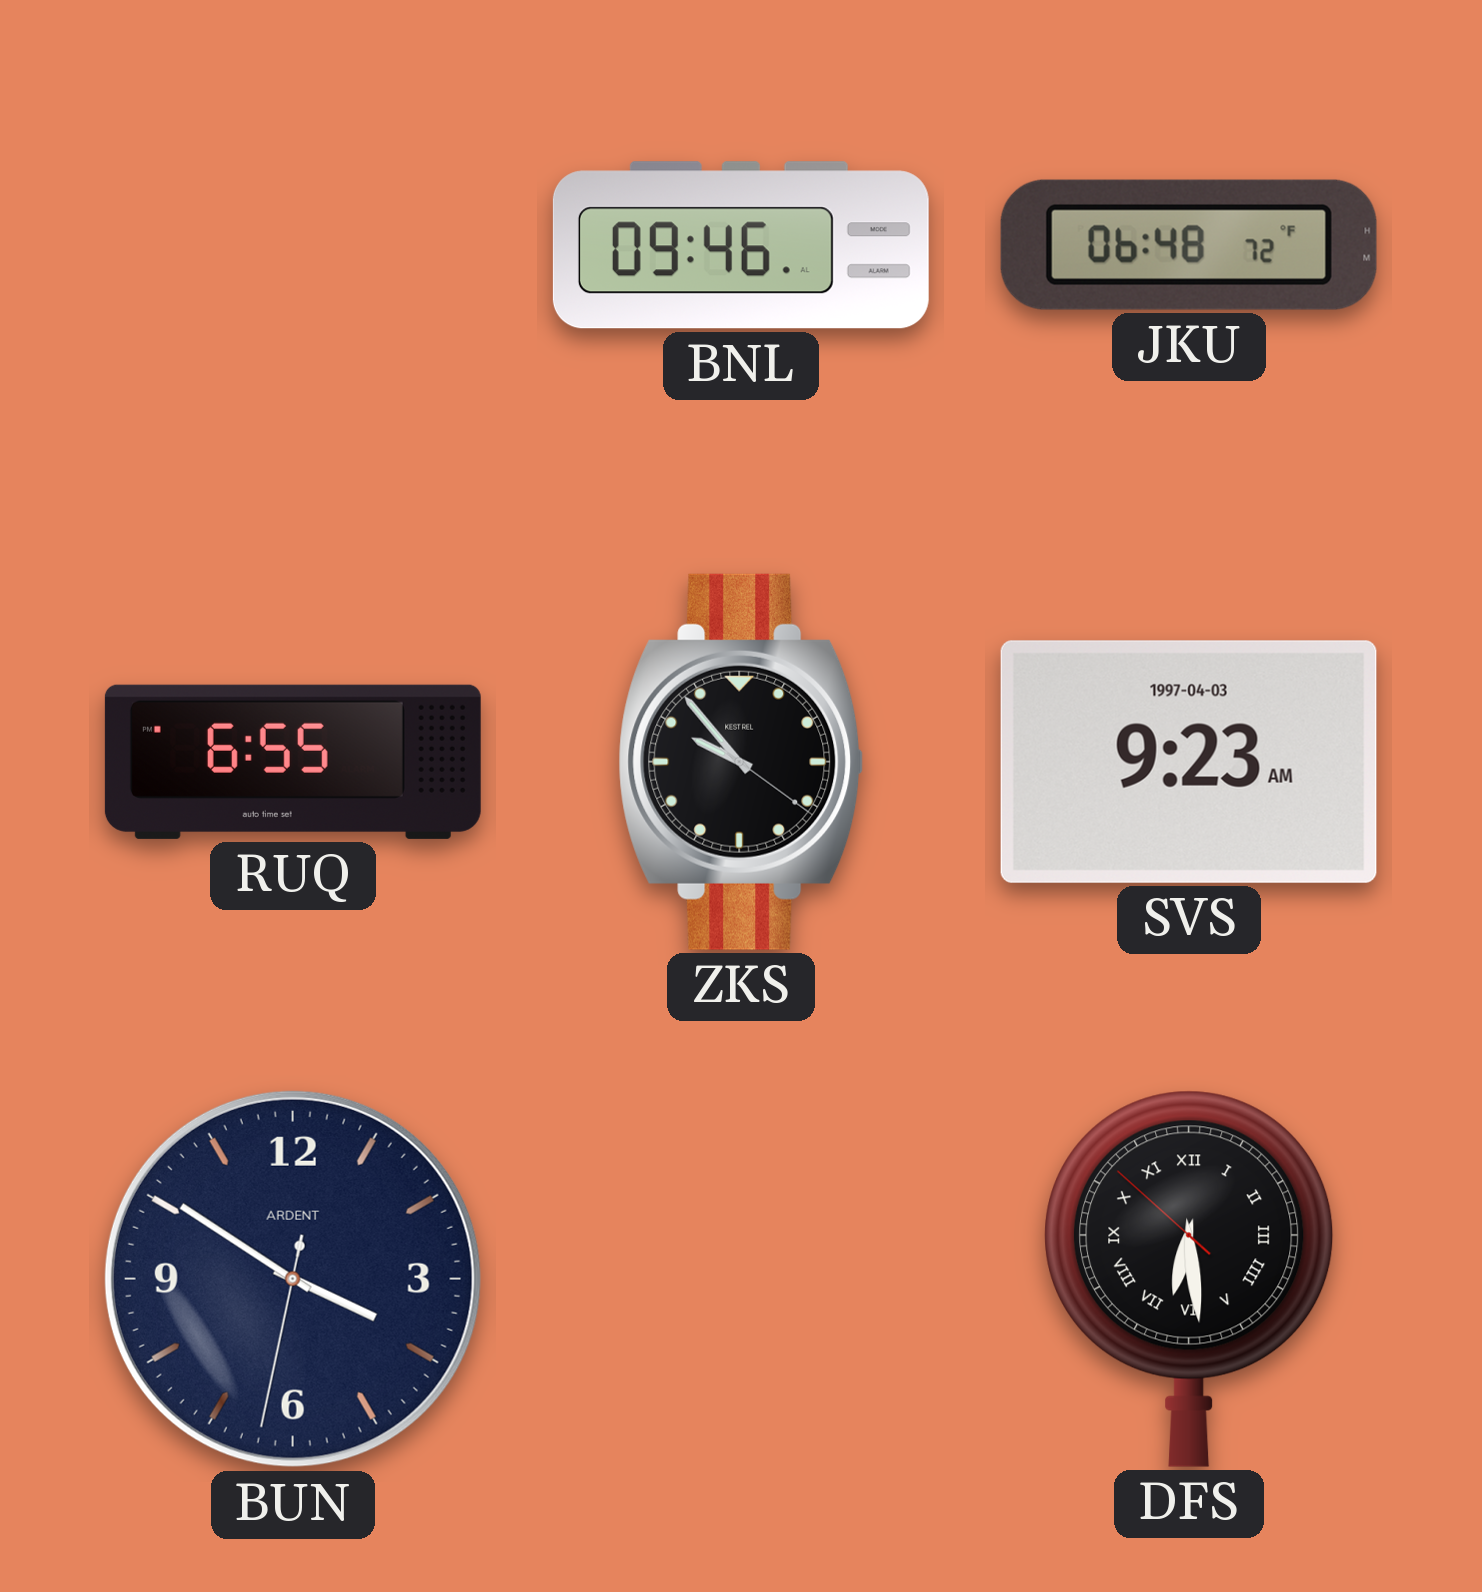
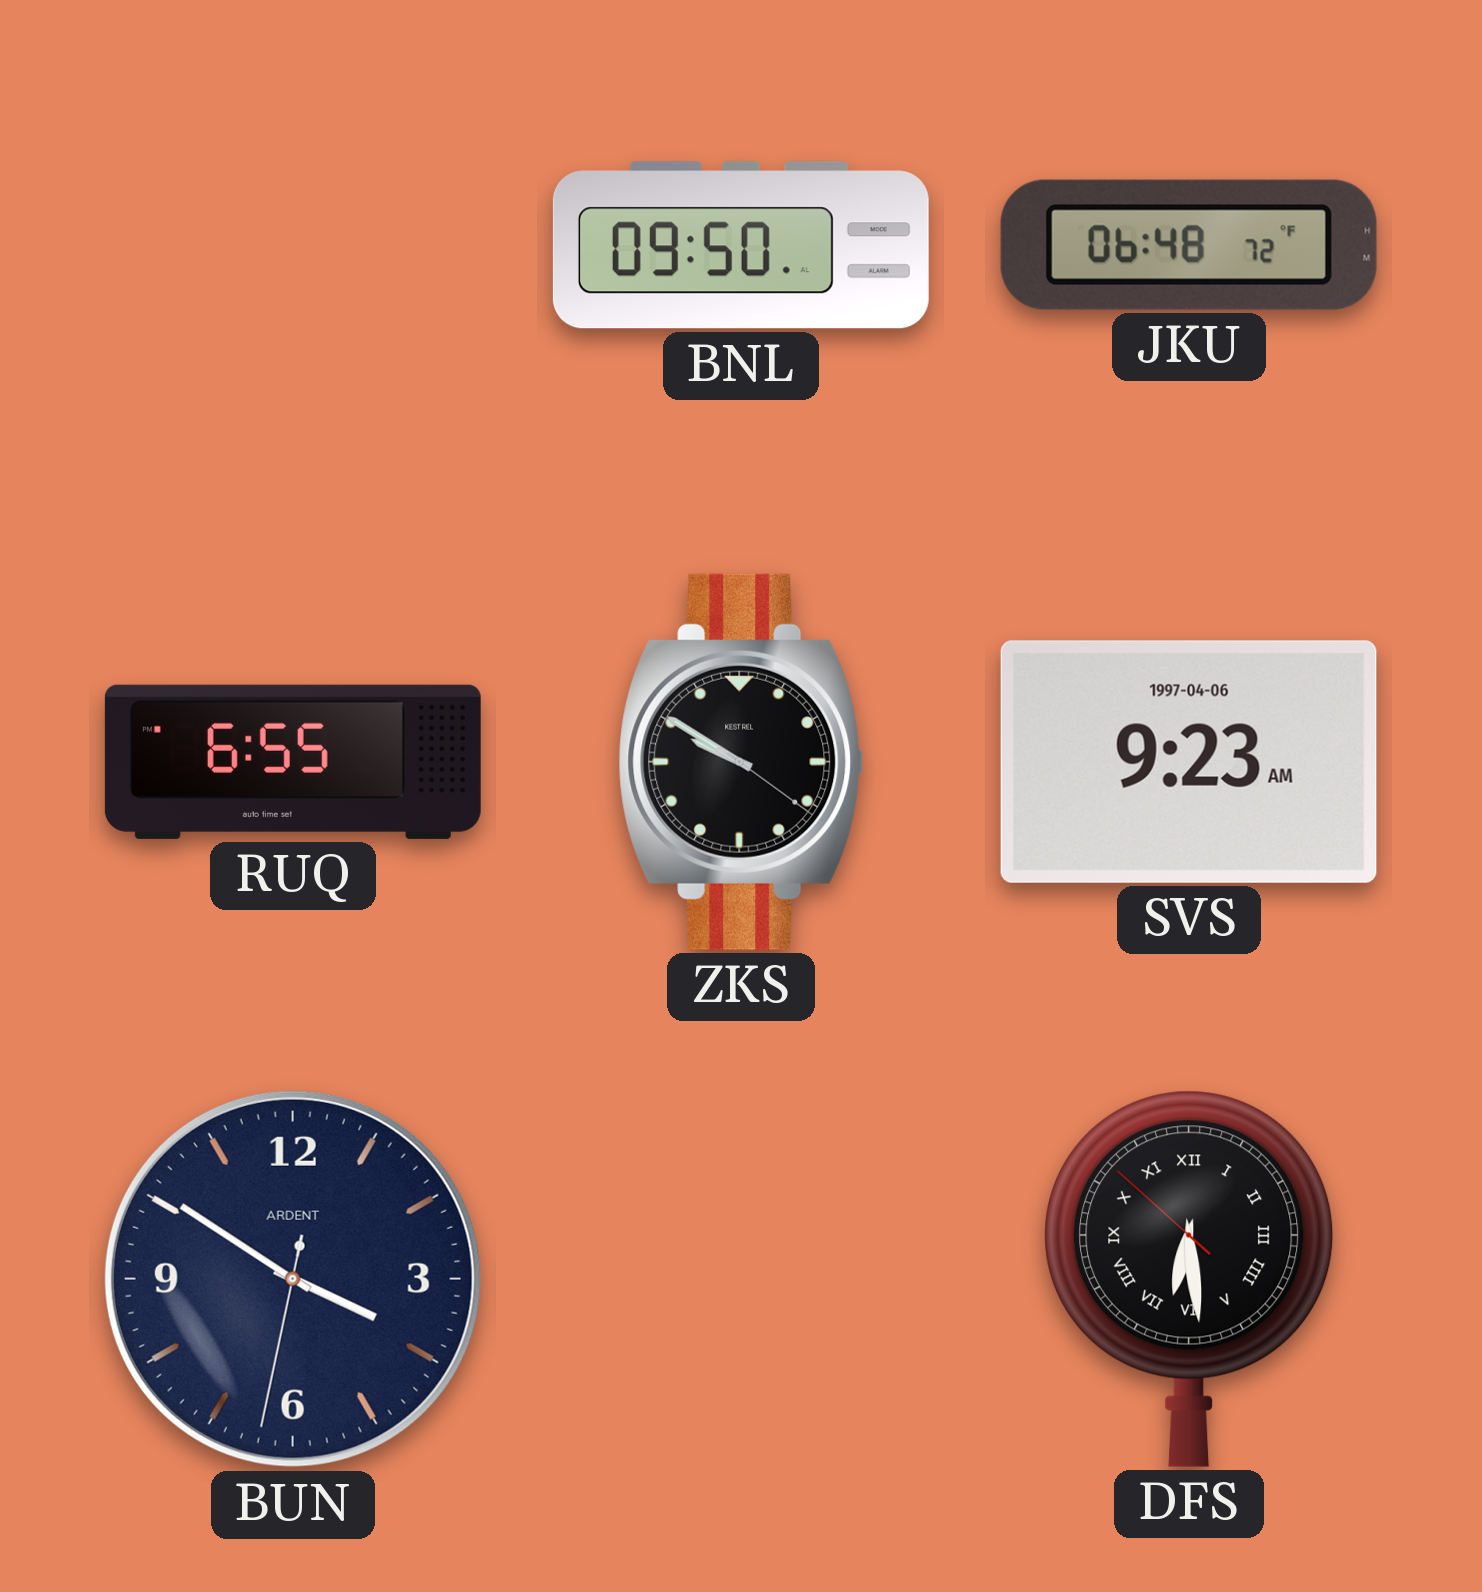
BNL: 09:46 -> 09:50
ZKS: 9:53 -> 9:50
SVS date: 1997-04-03 -> 1997-04-06
